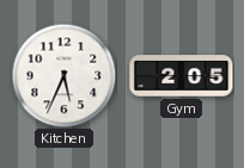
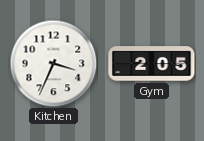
Kitchen: 5:34 -> 3:34
